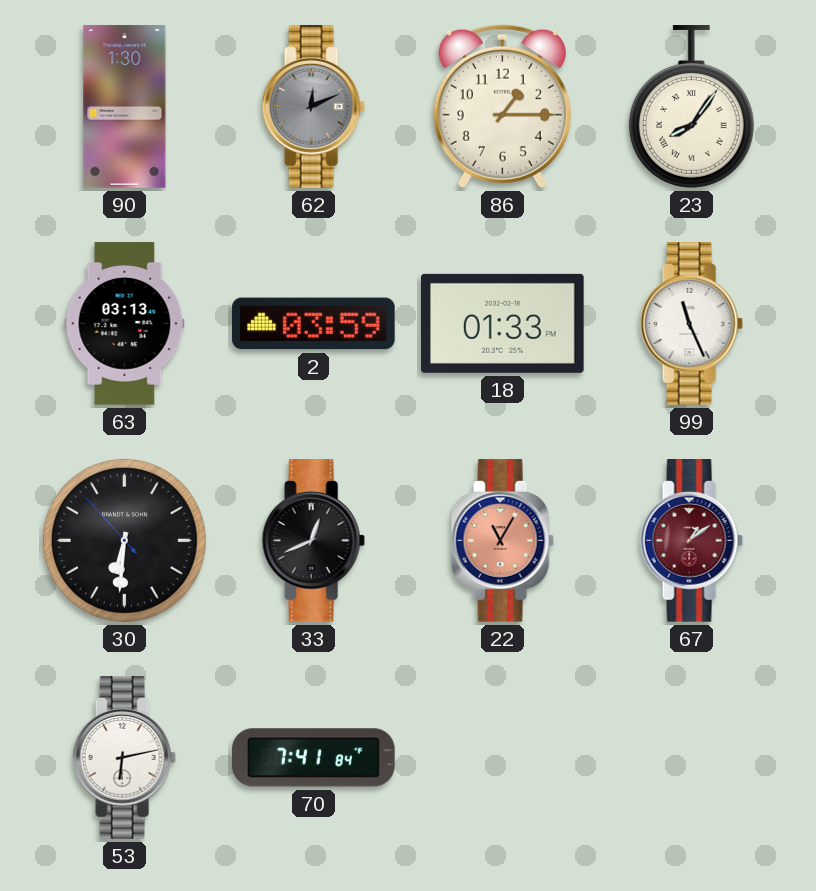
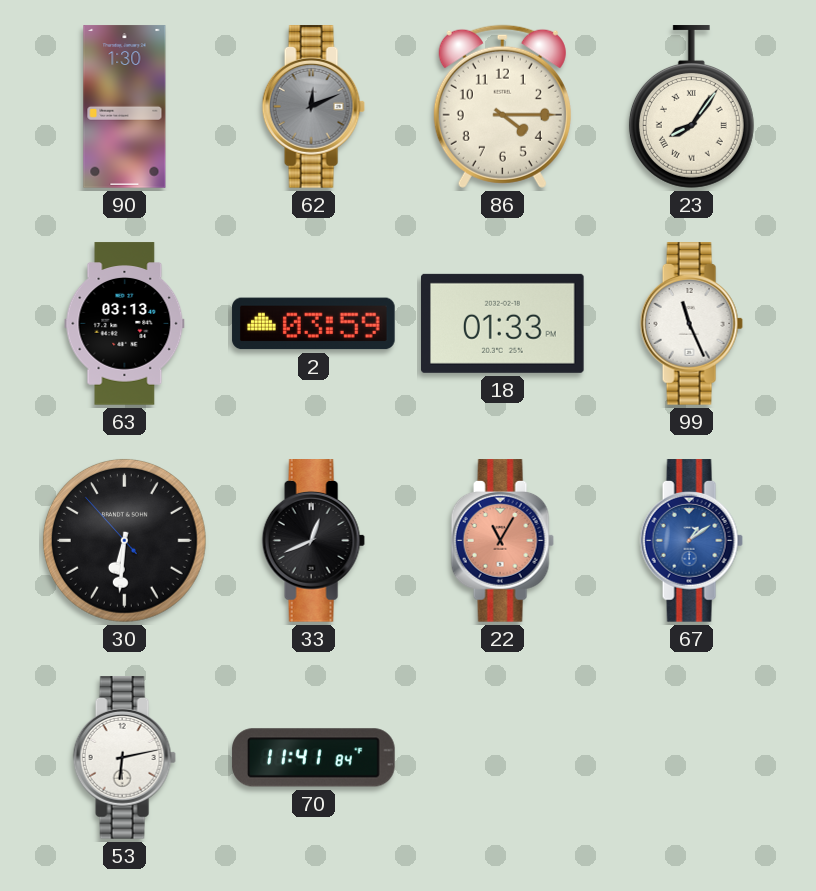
86: 1:15 -> 4:15
67 dial: burgundy -> blue
70: 7:41 -> 11:41
